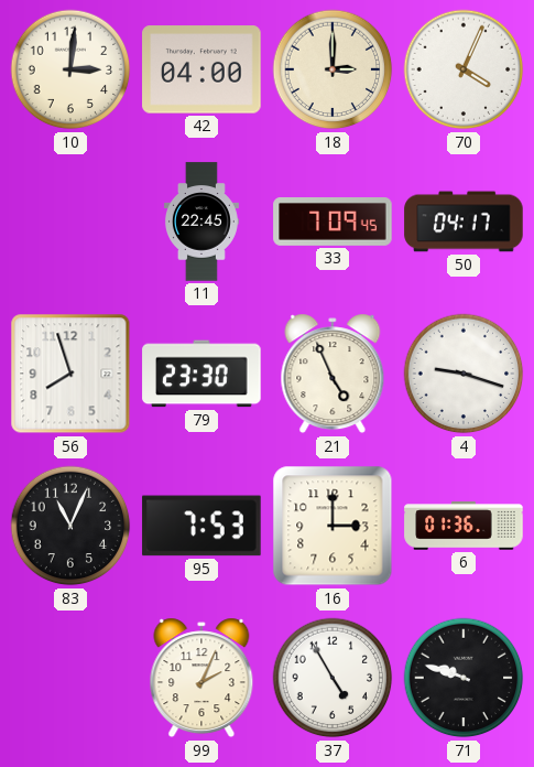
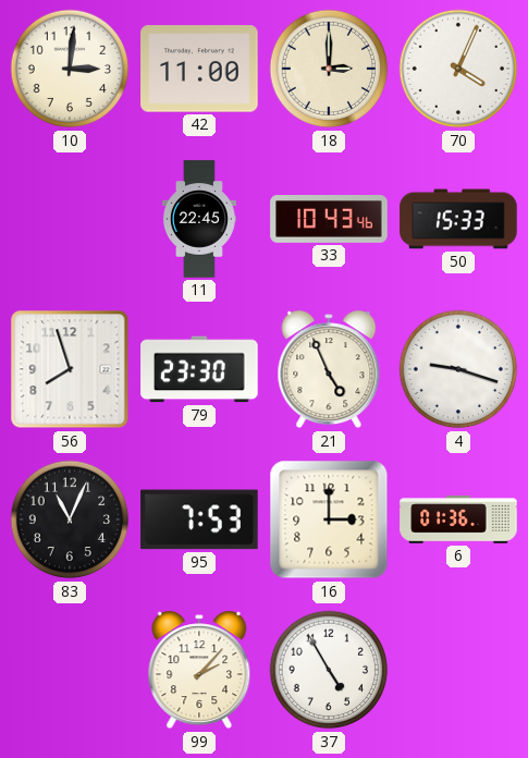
42: 04:00 -> 11:00
33: 7:09 -> 10:43
50: 04:17 -> 15:33
99: 2:04 -> 2:07
71: 9:48 -> none
